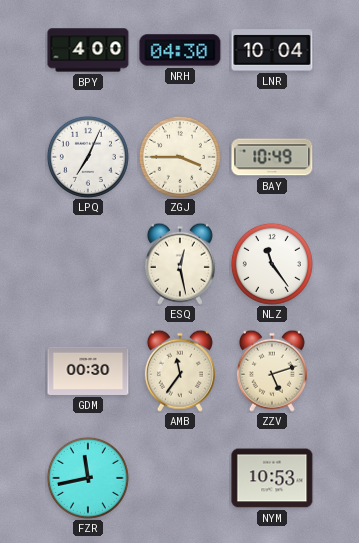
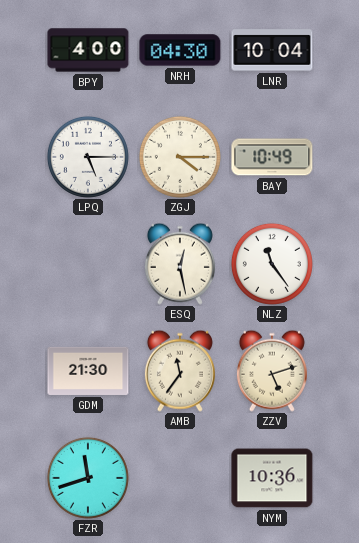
LPQ: 7:04 -> 5:15
ZGJ: 3:45 -> 4:15
GDM: 00:30 -> 21:30
FZR: 11:43 -> 11:42
NYM: 10:53 -> 10:36
